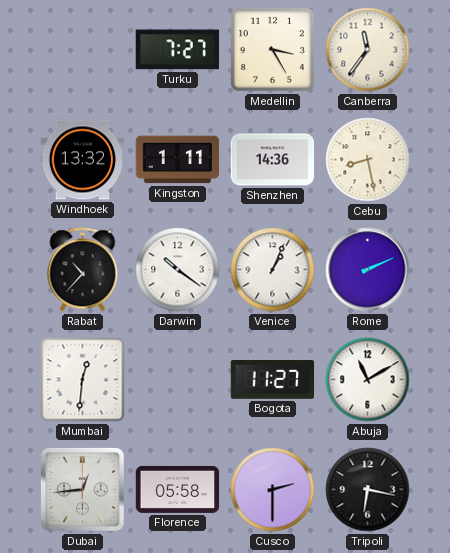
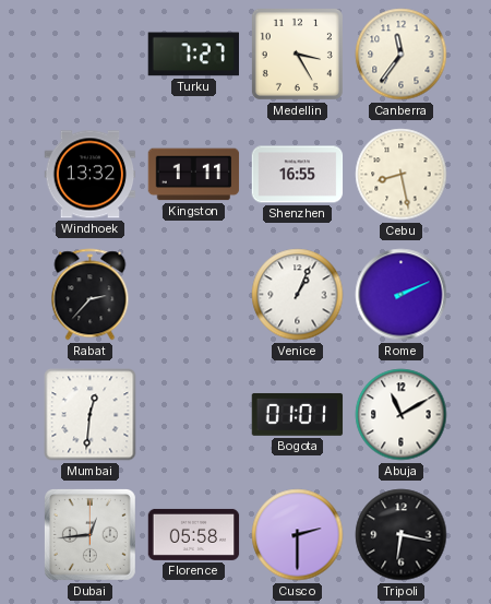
Shenzhen: 14:36 -> 16:55
Rabat: 10:37 -> 2:37
Darwin: 10:21 -> none
Bogota: 11:27 -> 01:01
